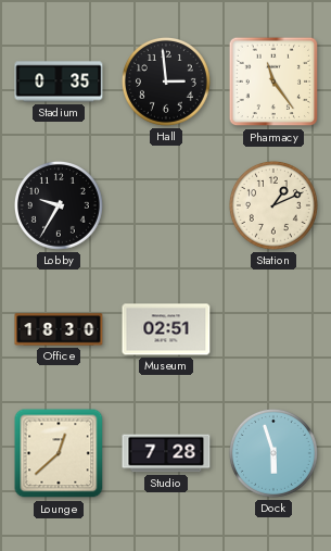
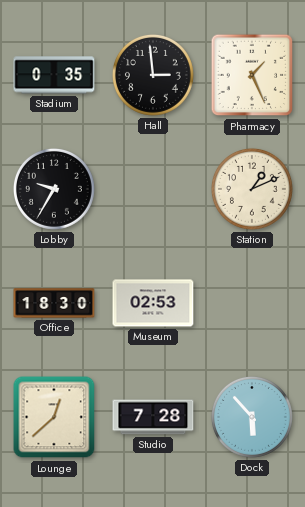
Pharmacy: 11:24 -> 1:26
Museum: 02:51 -> 02:53
Dock: 5:57 -> 5:53
